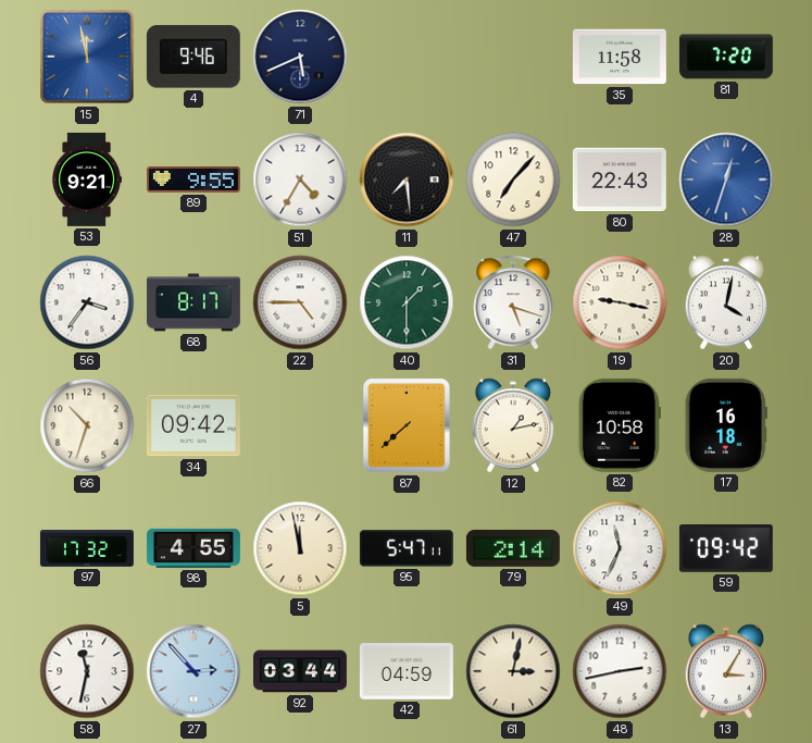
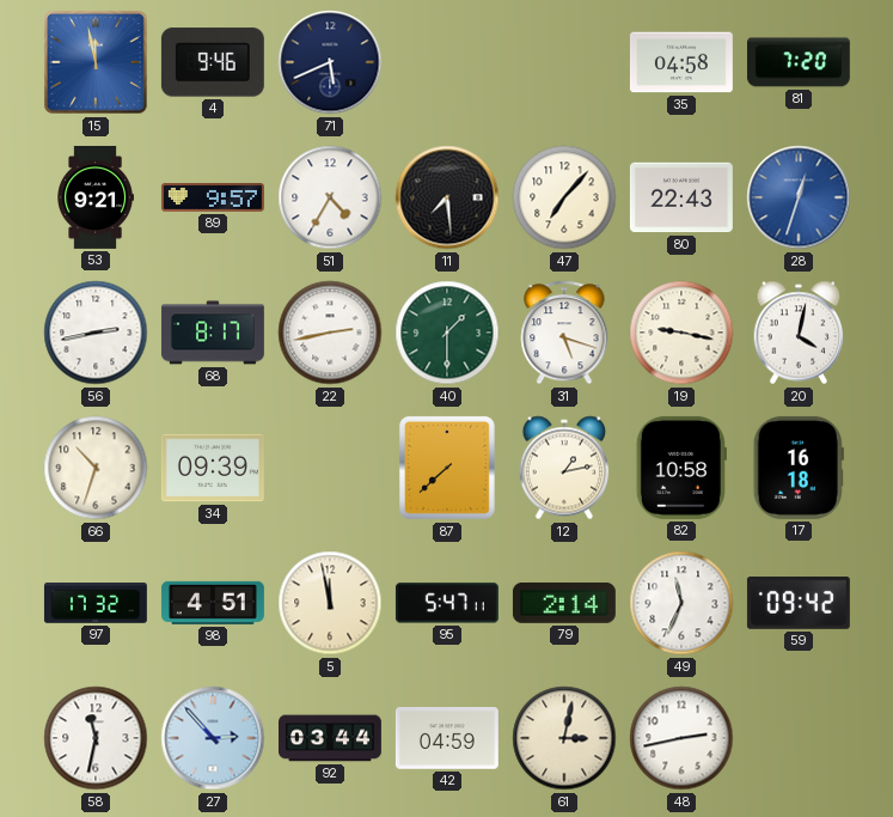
35: 11:58 -> 04:58
89: 9:55 -> 9:57
56: 3:36 -> 2:43
22: 4:45 -> 2:43
34: 09:42 -> 09:39
98: 4:55 -> 4:51
13: 3:05 -> none
